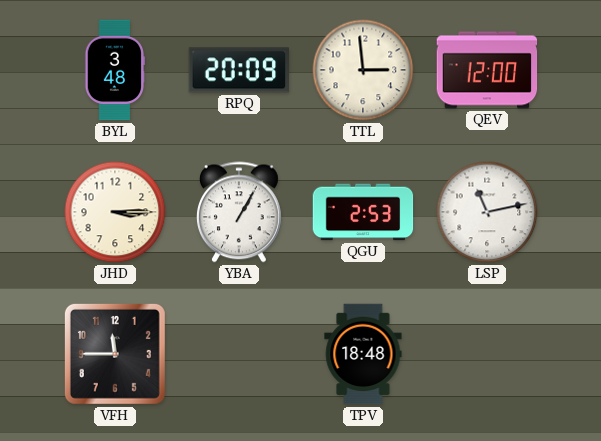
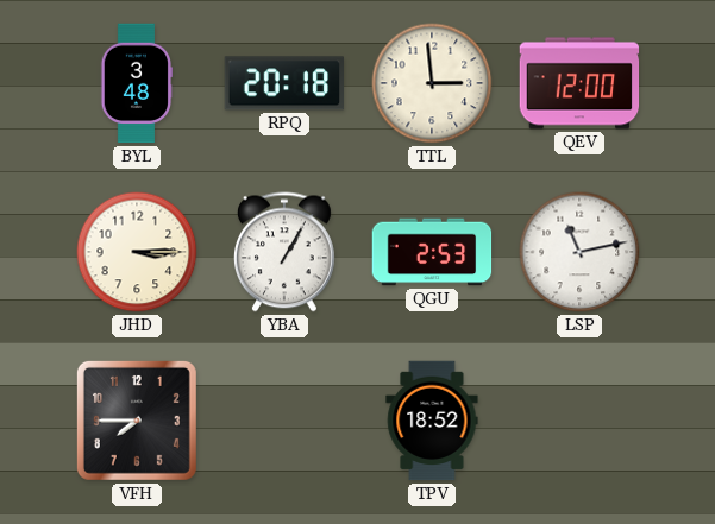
RPQ: 20:09 -> 20:18
VFH: 11:45 -> 7:45
TPV: 18:48 -> 18:52
